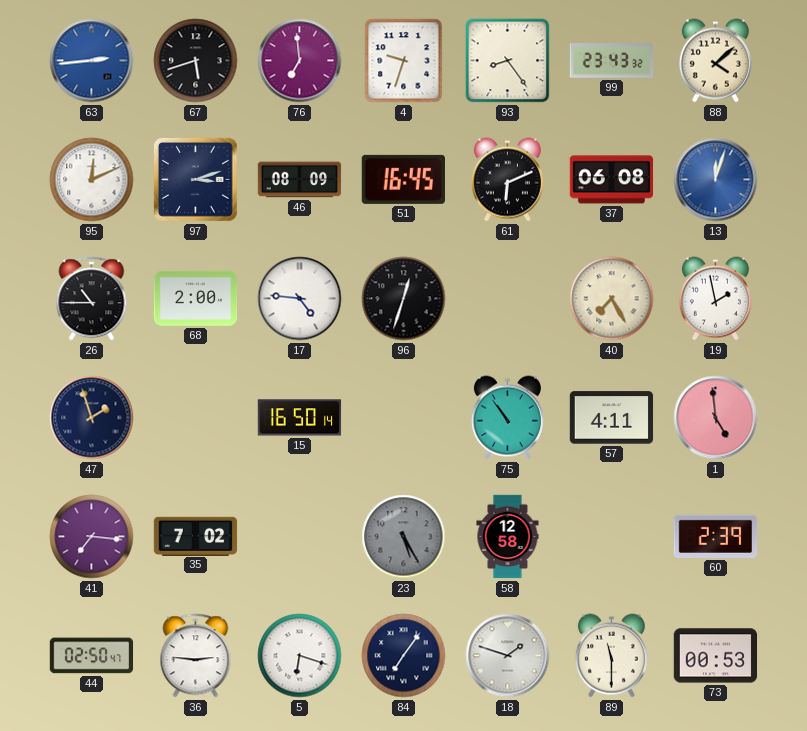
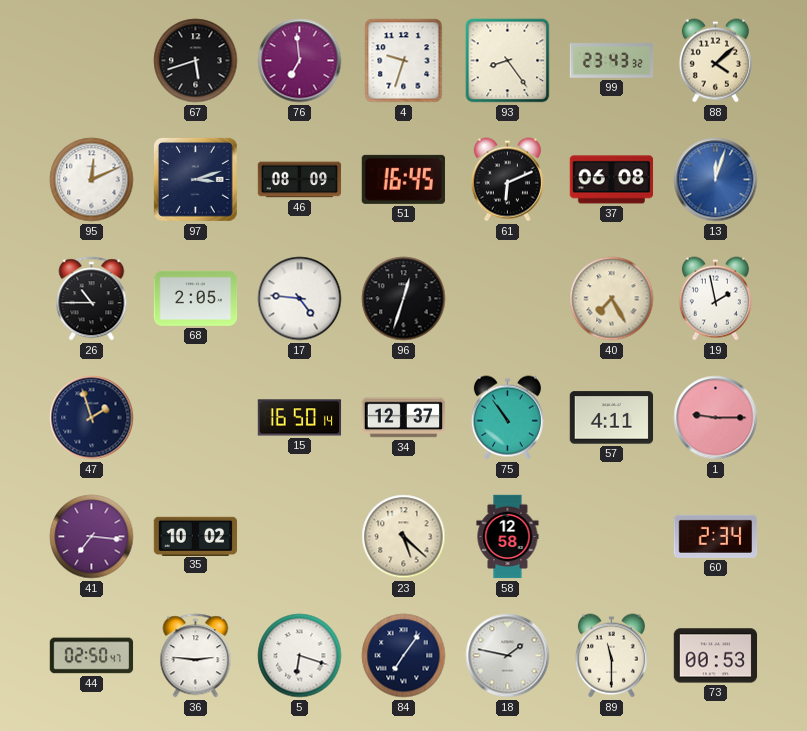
63: 2:44 -> none
68: 2:00 -> 2:05
34: none -> 12:37
1: 4:59 -> 9:15
35: 7:02 -> 10:02
23: 5:25 -> 5:22
23 dial: grey -> cream
60: 2:39 -> 2:34
18: 1:48 -> 1:47
